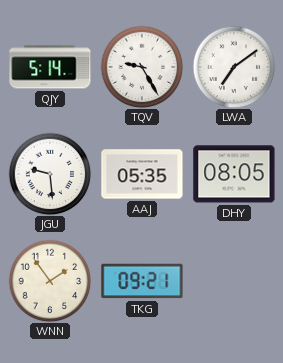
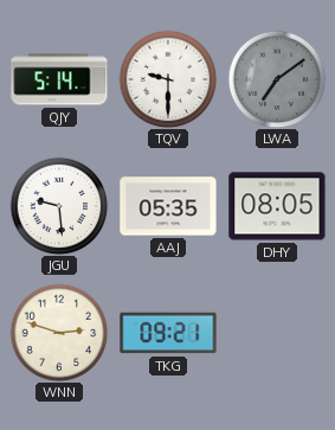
TQV: 9:25 -> 9:30
LWA dial: white -> grey
WNN: 1:54 -> 2:48
